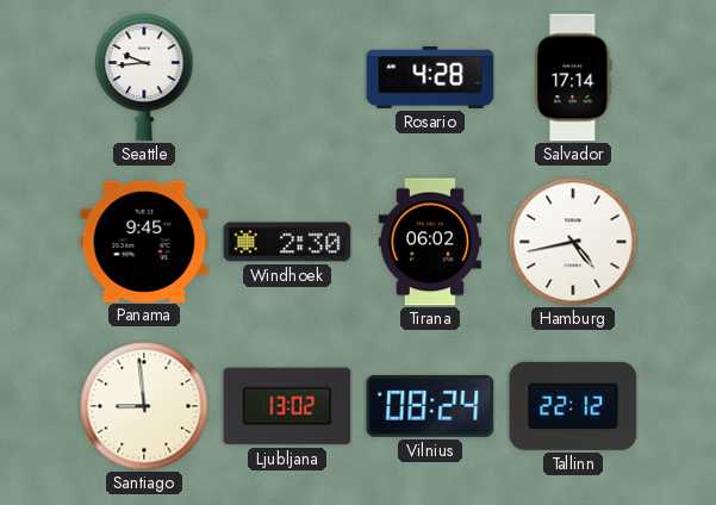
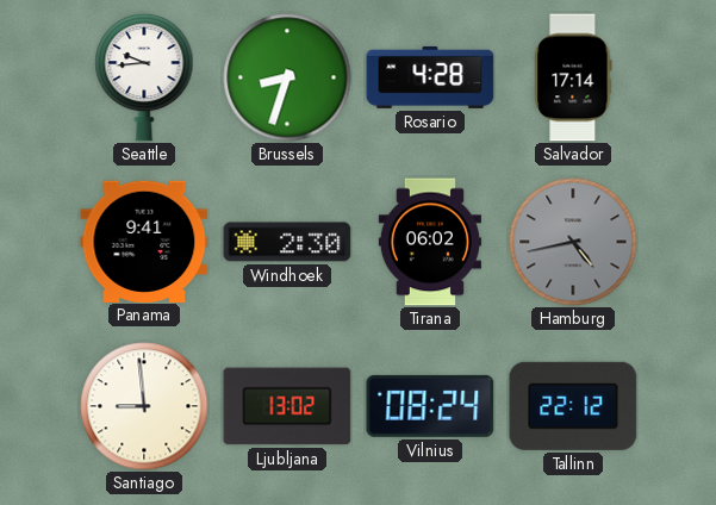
Brussels: none -> 8:33
Panama: 9:45 -> 9:41
Hamburg dial: white -> grey
